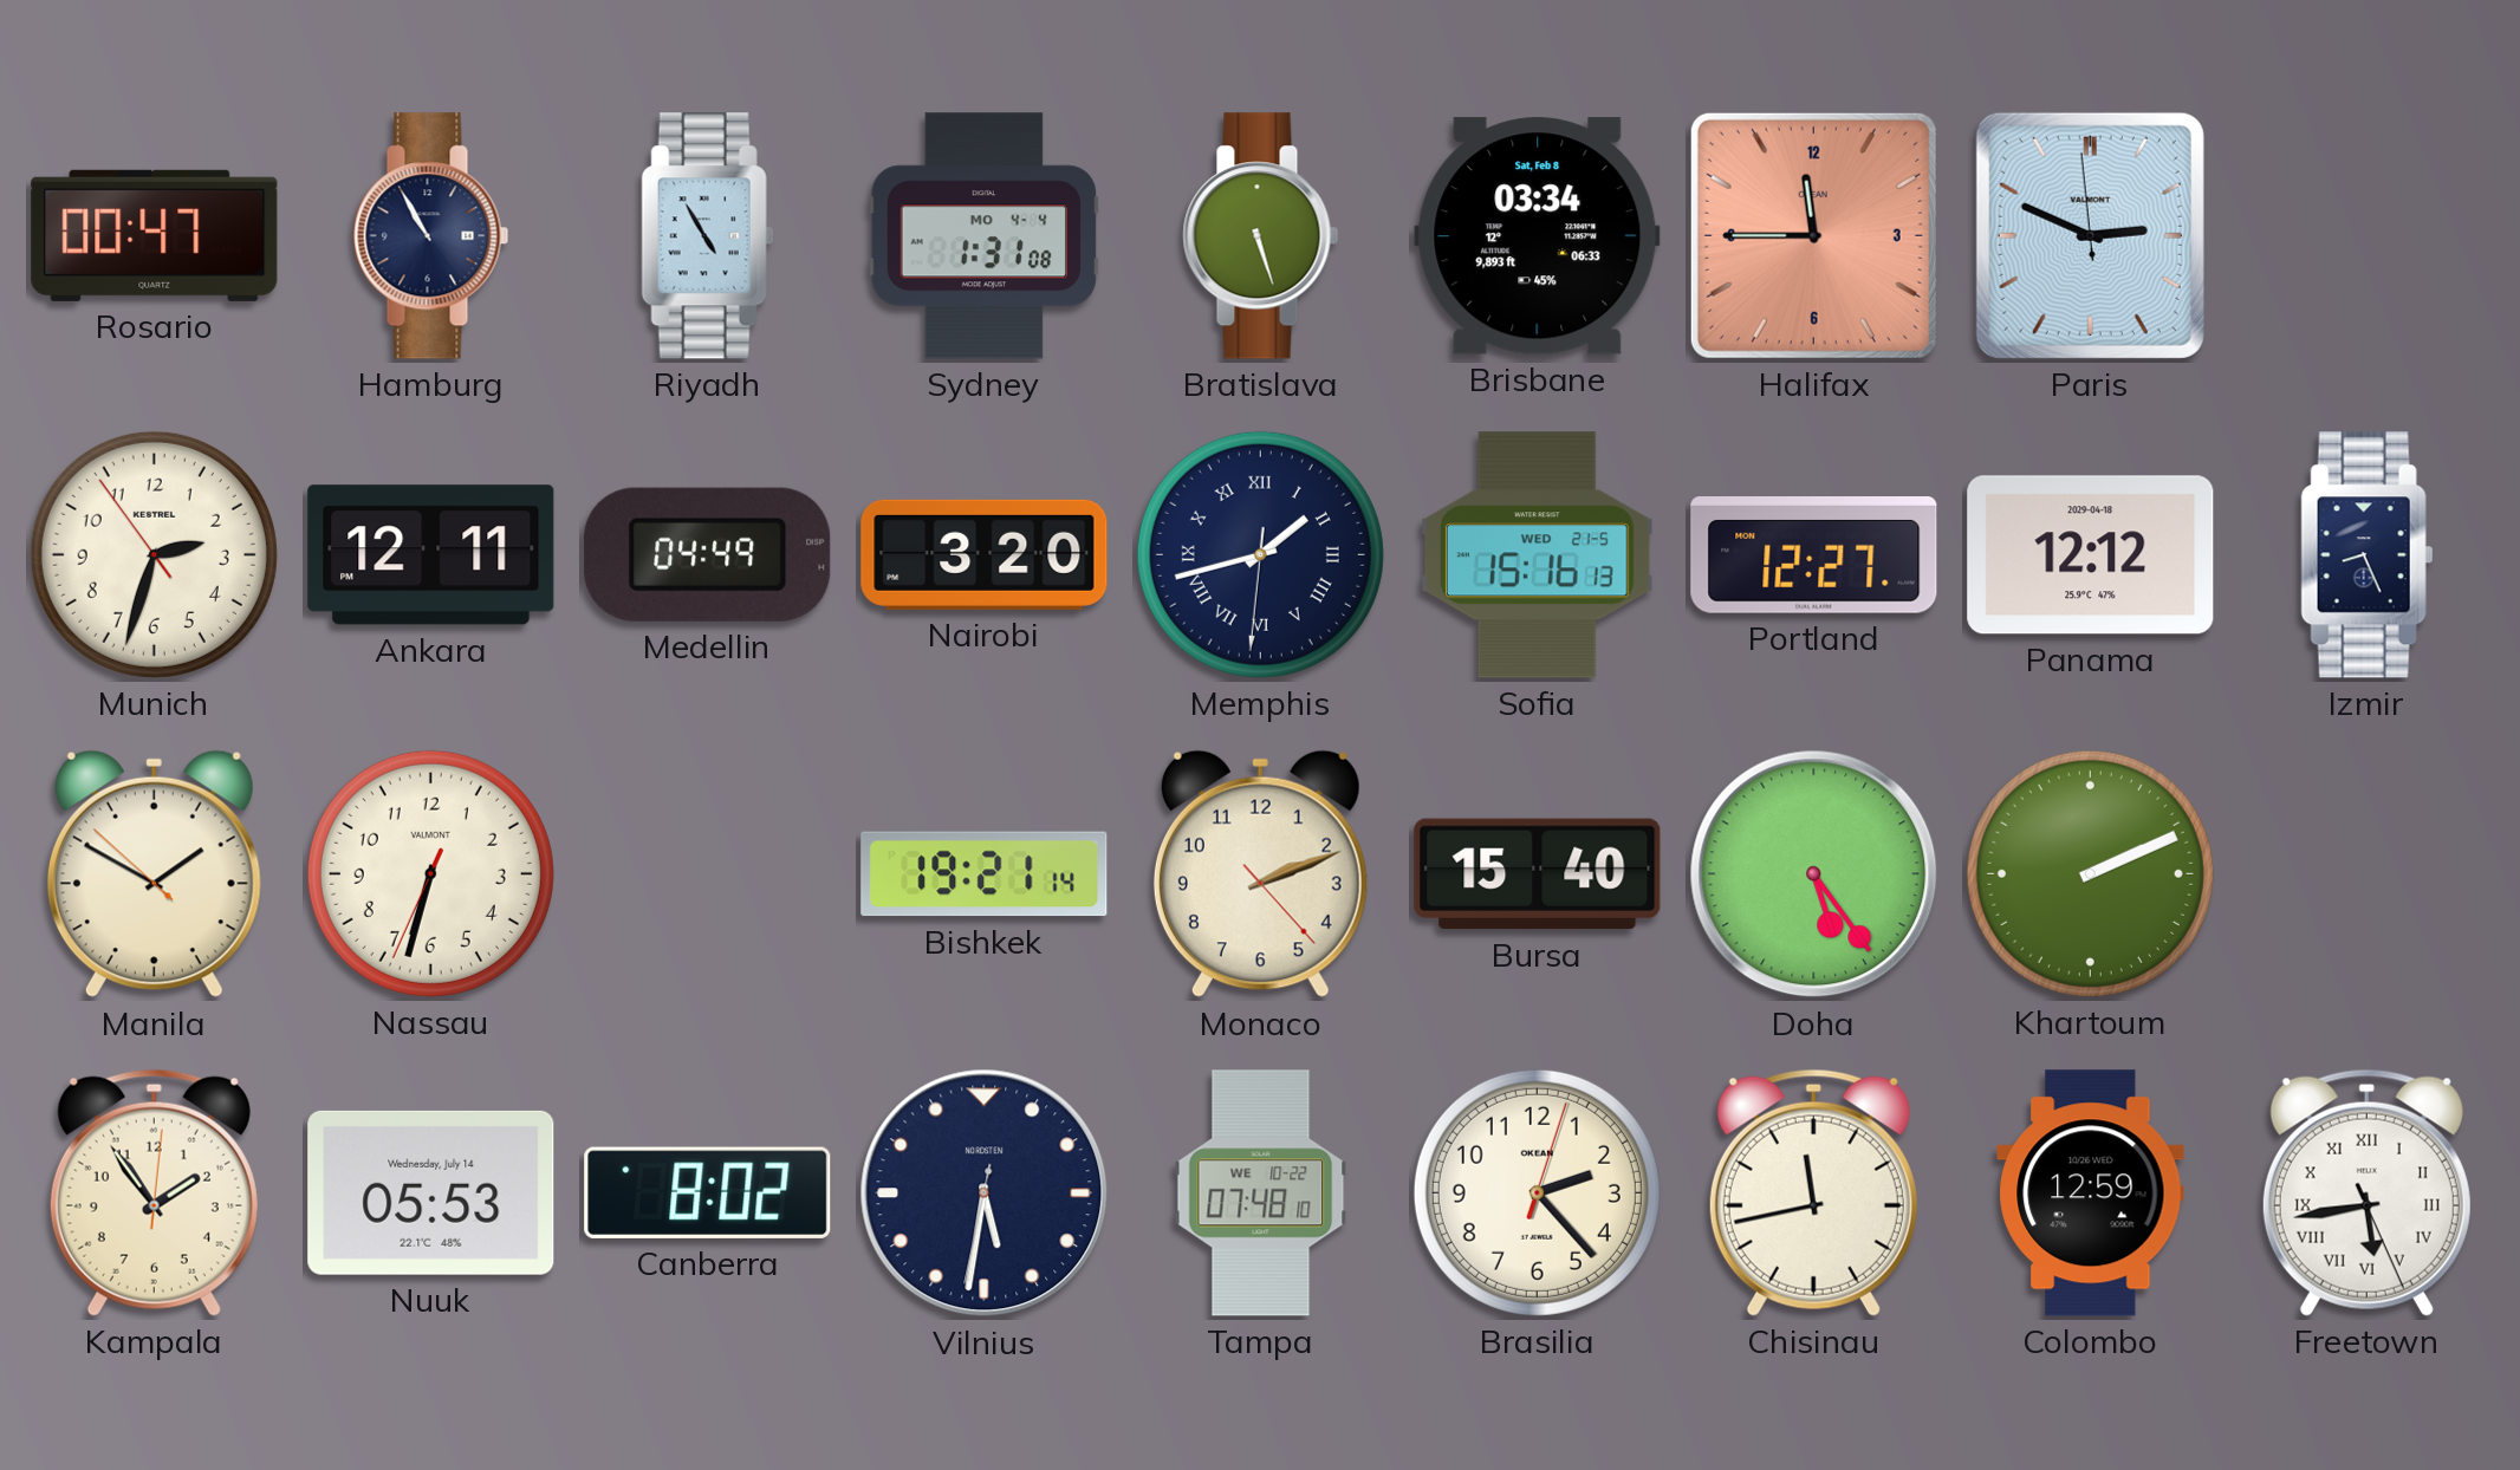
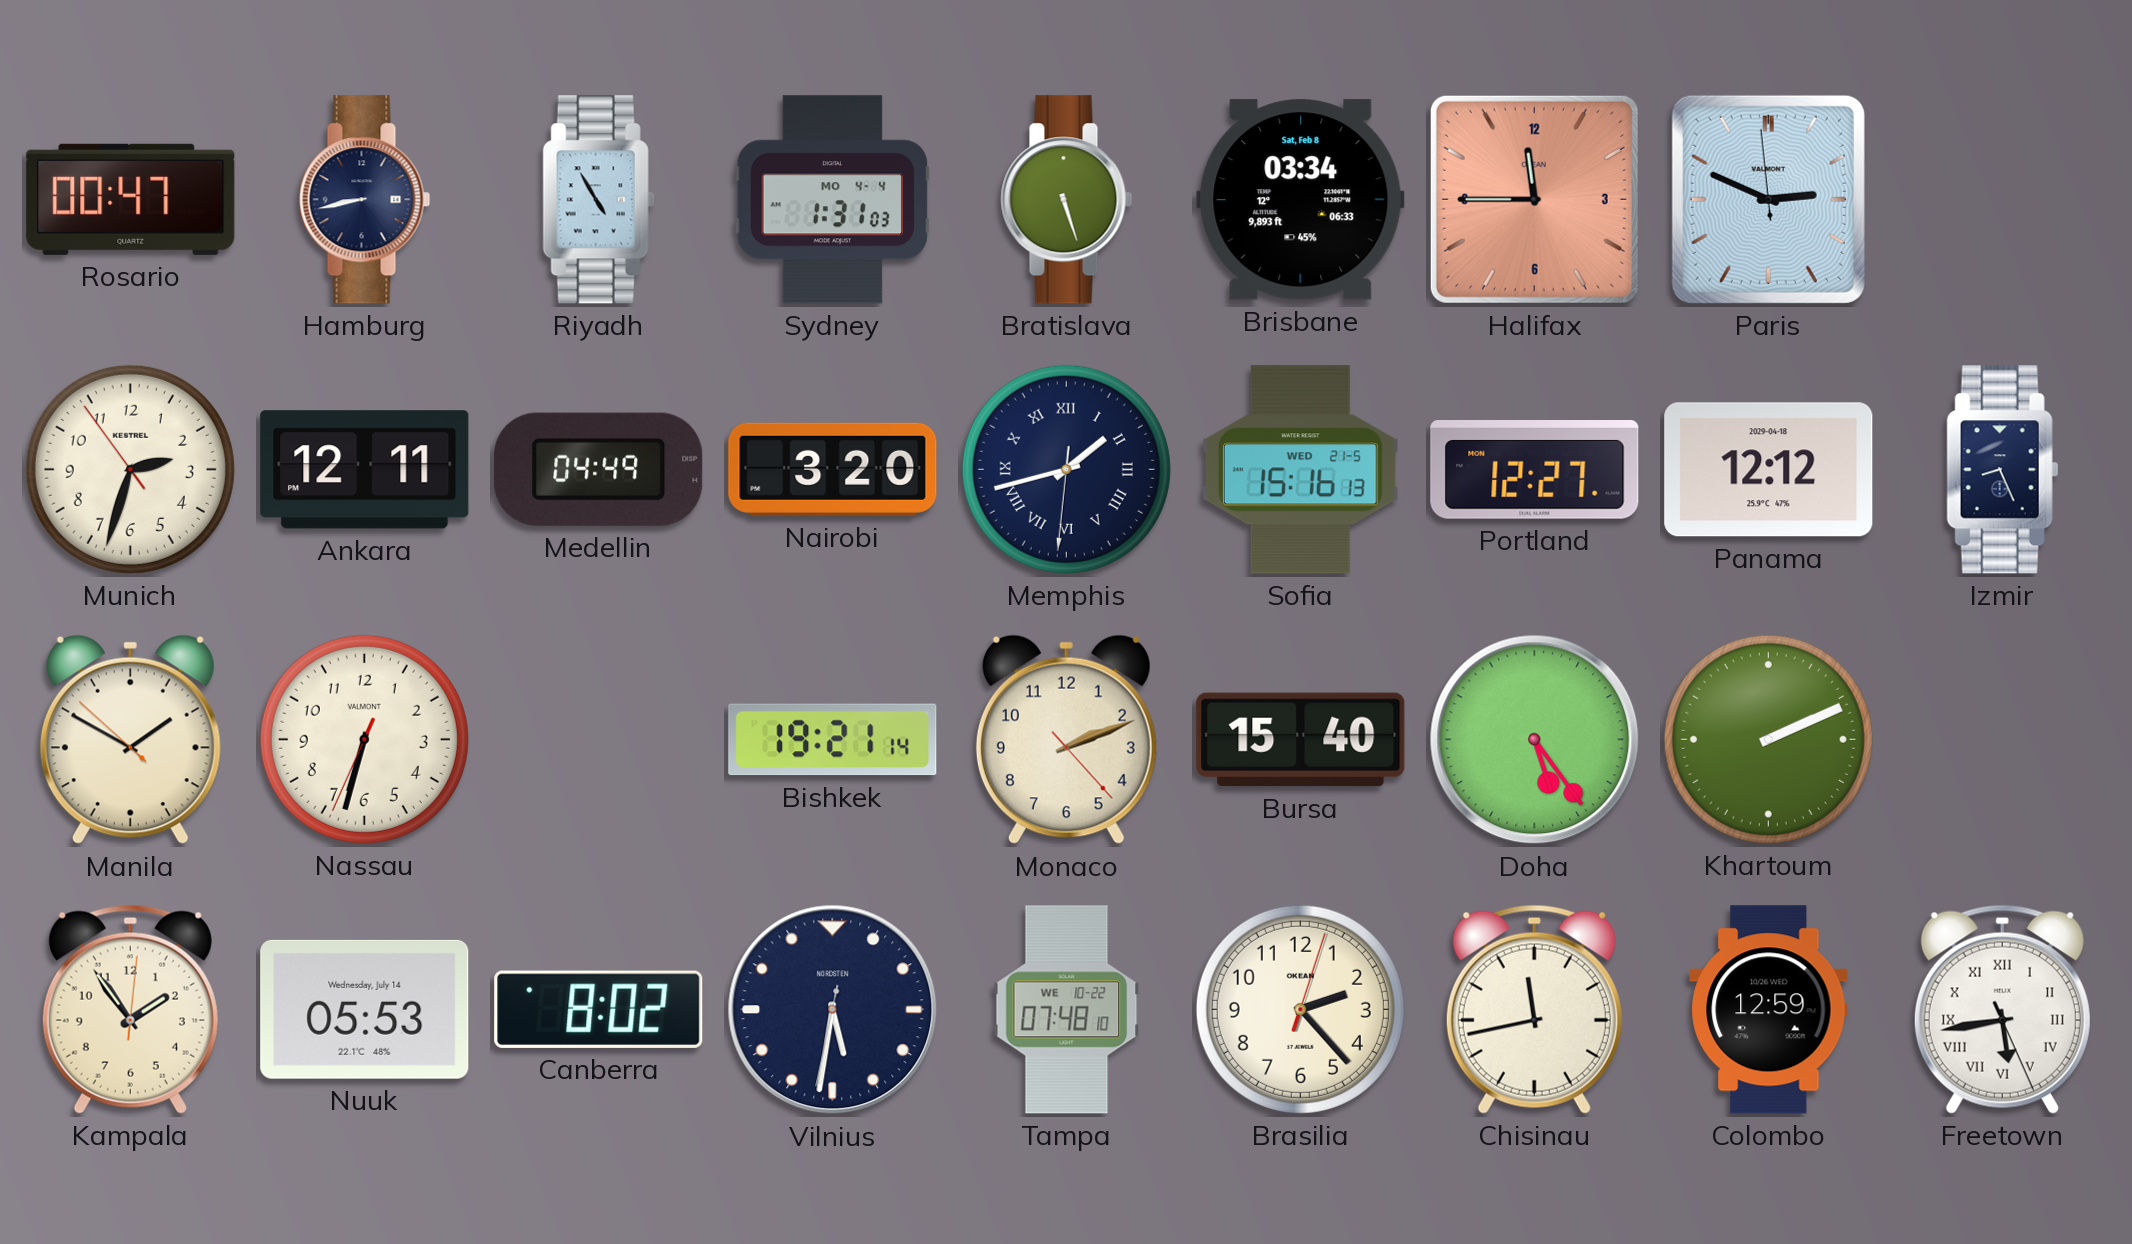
Hamburg: 10:55 -> 8:43
Sydney: 1:31:08 -> 1:31:03
